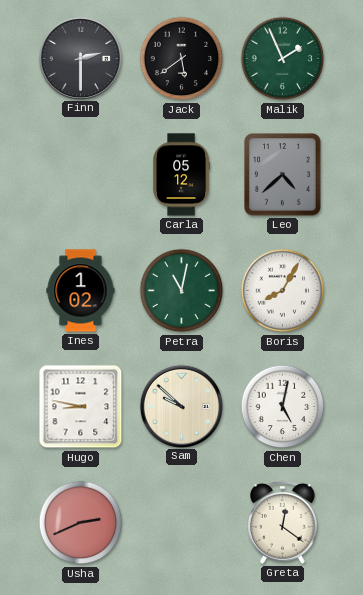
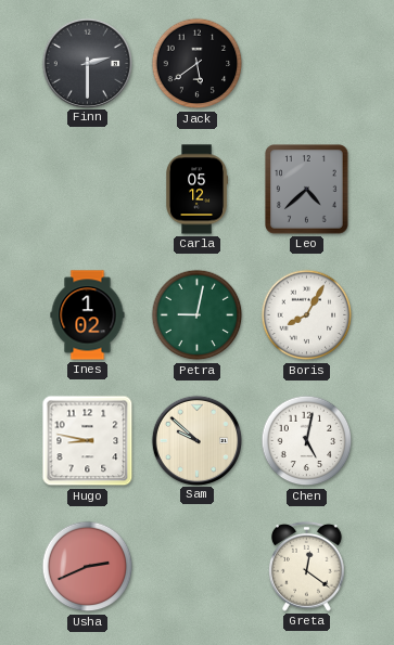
Malik: 1:56 -> none
Petra: 11:02 -> 9:02
